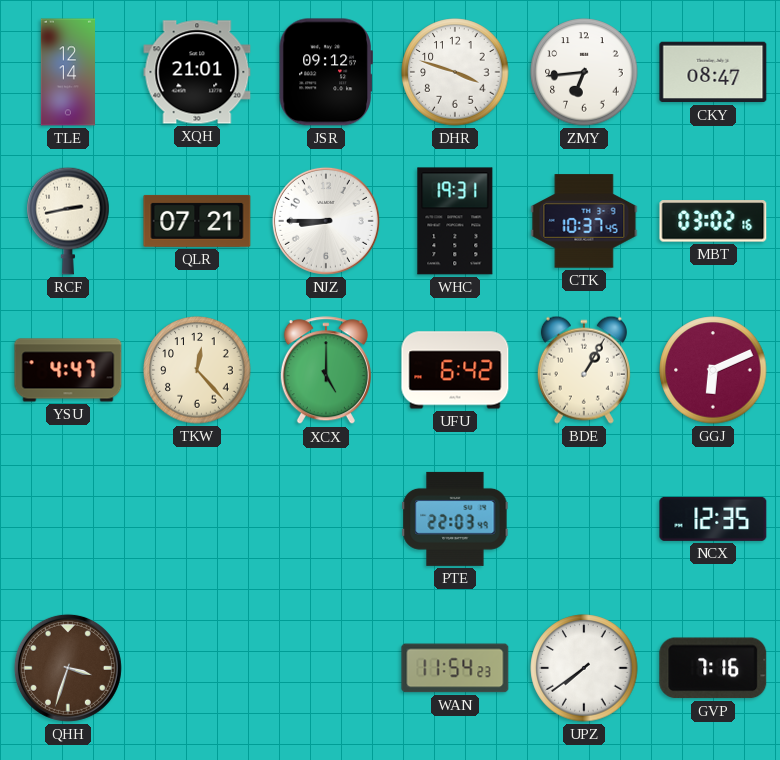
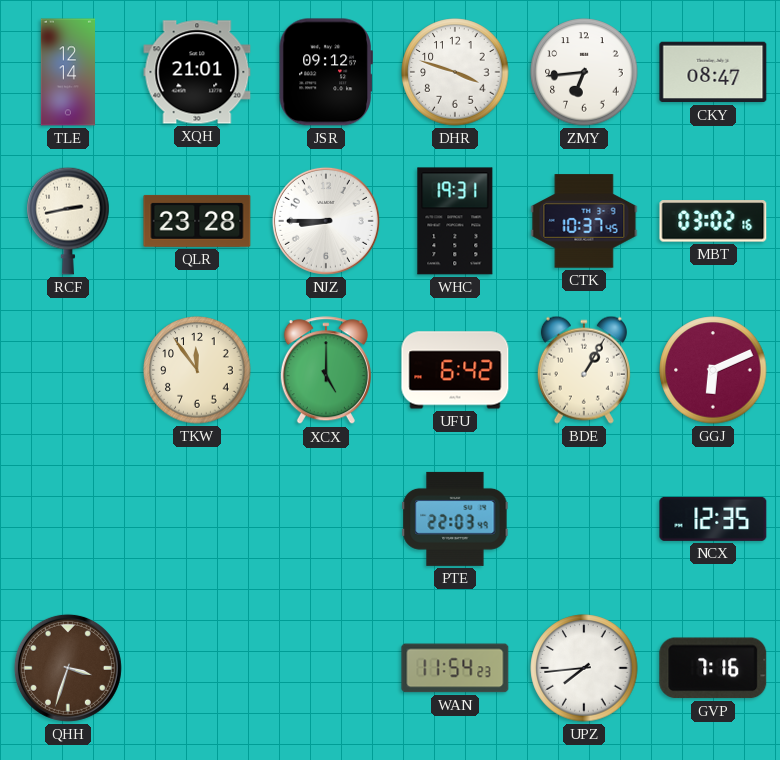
QLR: 07:21 -> 23:28
YSU: 4:47 -> none
TKW: 12:23 -> 11:54
UPZ: 7:39 -> 7:44
